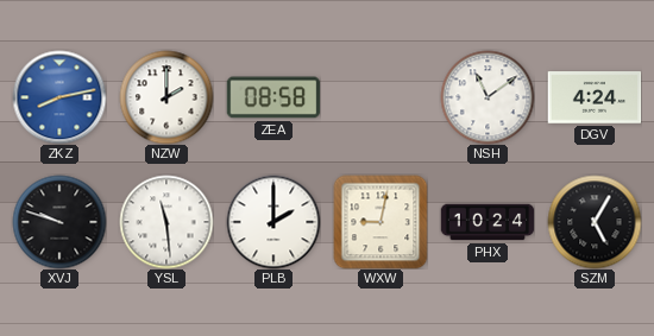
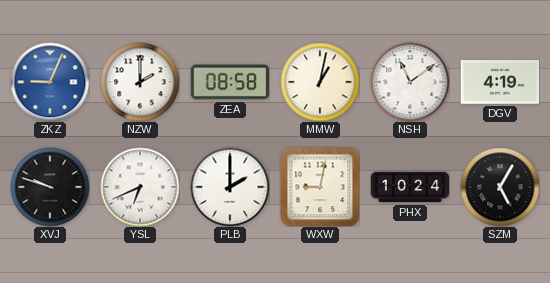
ZKZ: 8:13 -> 9:04
MMW: none -> 1:02
DGV: 4:24 -> 4:19
YSL: 11:29 -> 6:41
